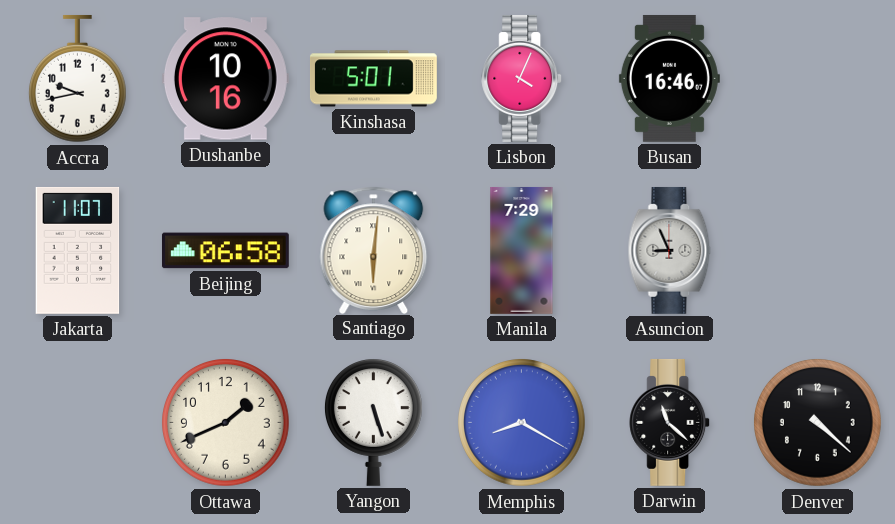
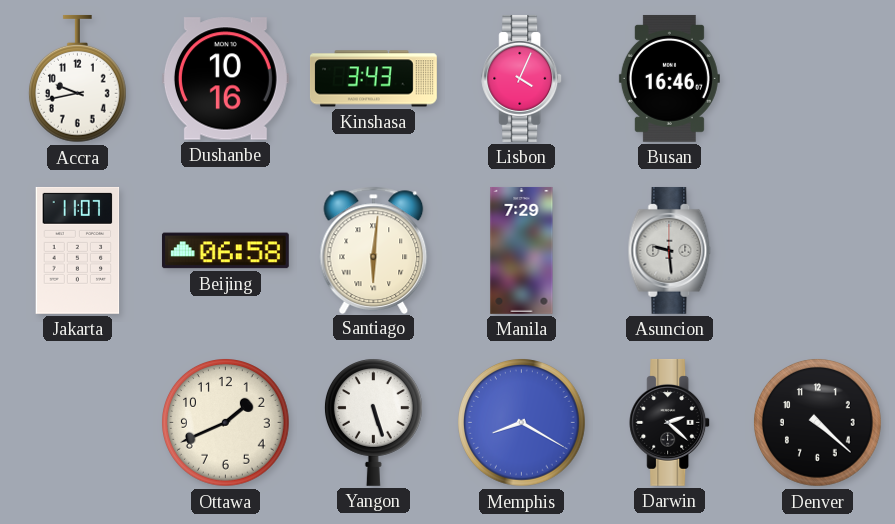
Kinshasa: 5:01 -> 3:43
Asuncion: 8:56 -> 9:29
Darwin: 11:22 -> 2:22
